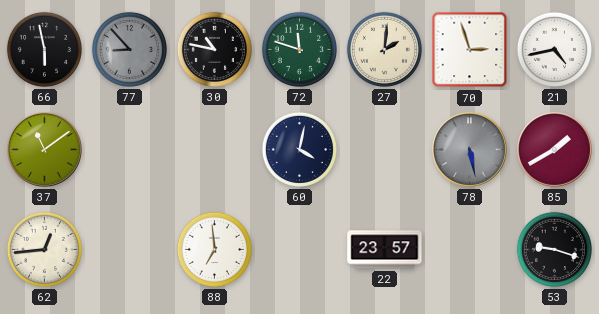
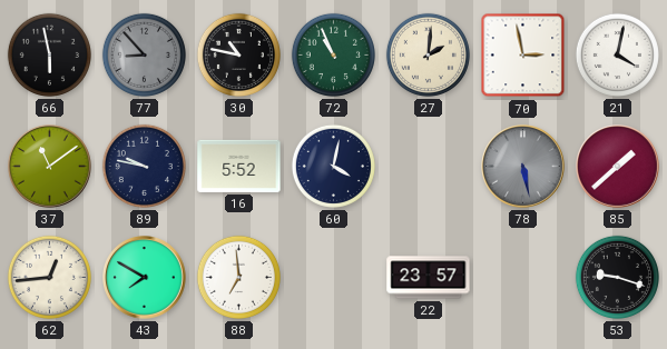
72: 11:48 -> 10:56
70: 2:57 -> 2:58
21: 4:43 -> 4:02
89: none -> 9:47
16: none -> 5:52
85: 1:40 -> 1:38
43: none -> 7:50
